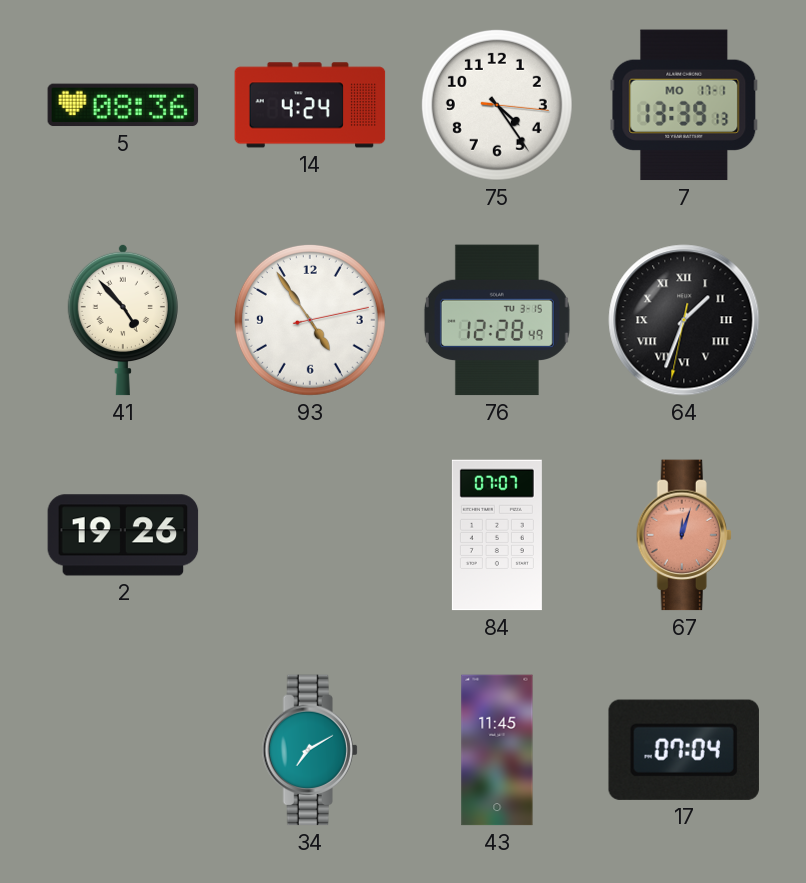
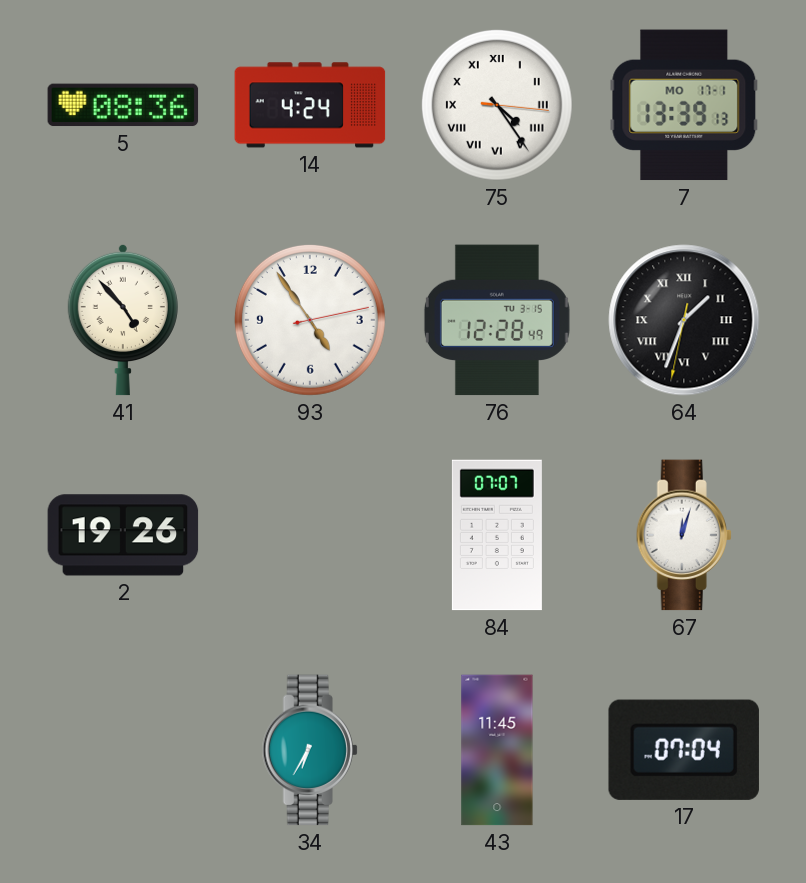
75 numerals: Arabic -> Roman
67 dial: salmon -> white
34: 7:10 -> 6:35
